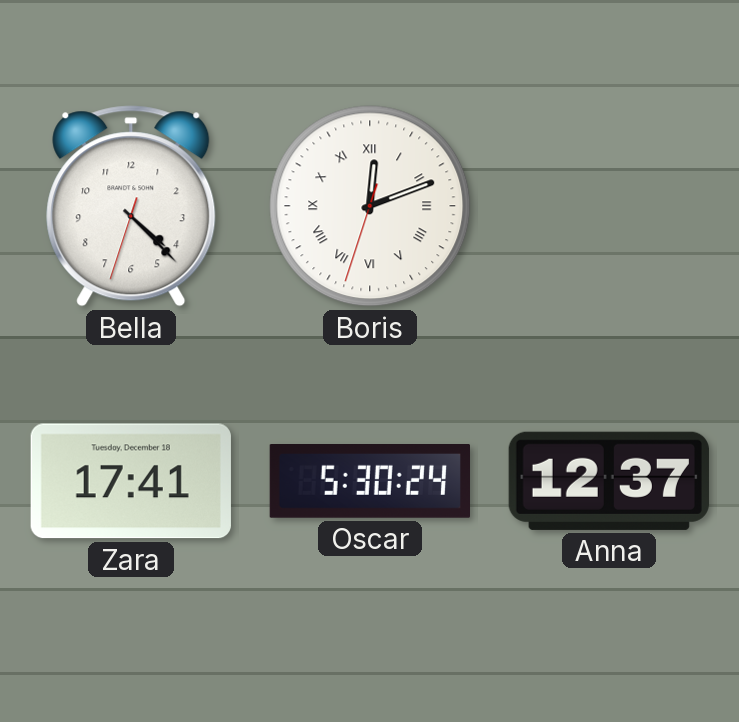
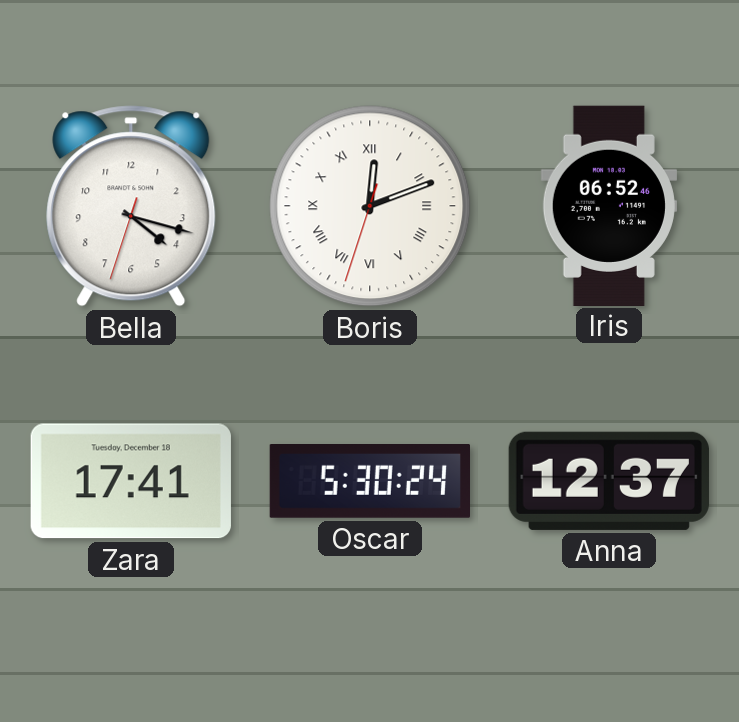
Bella: 4:22 -> 4:17
Iris: none -> 06:52
